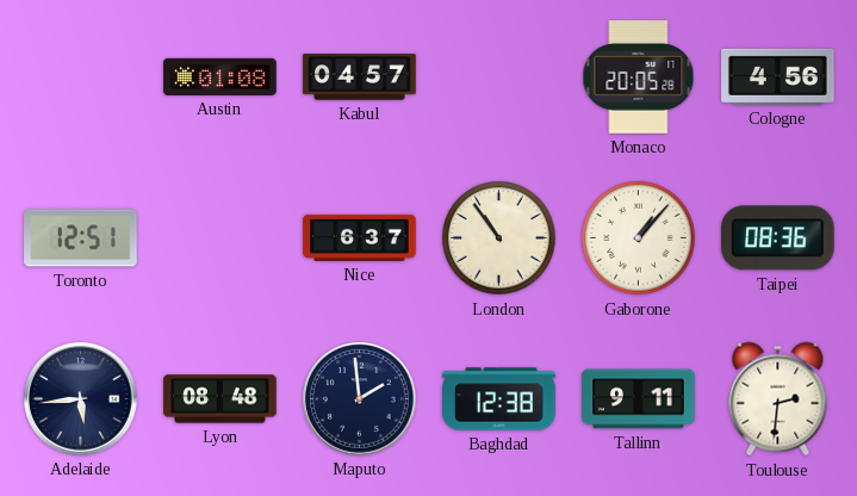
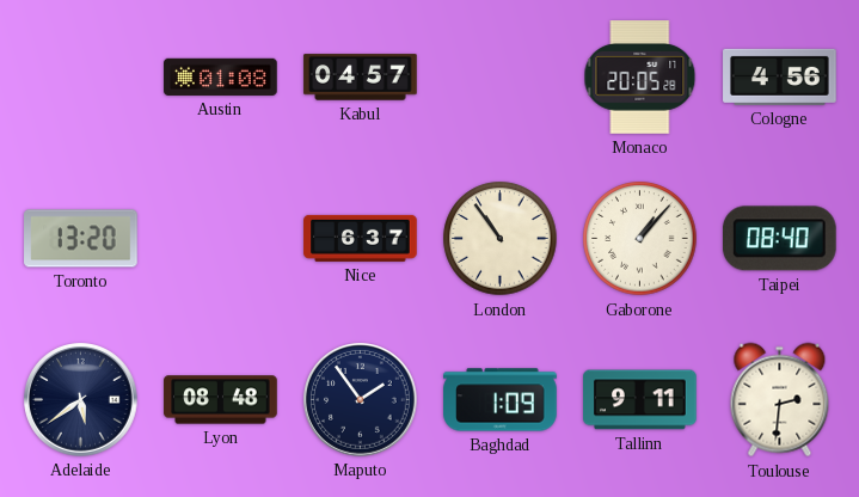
Toronto: 12:51 -> 13:20
Taipei: 08:36 -> 08:40
Adelaide: 5:44 -> 5:39
Maputo: 1:59 -> 1:54
Baghdad: 12:38 -> 1:09
